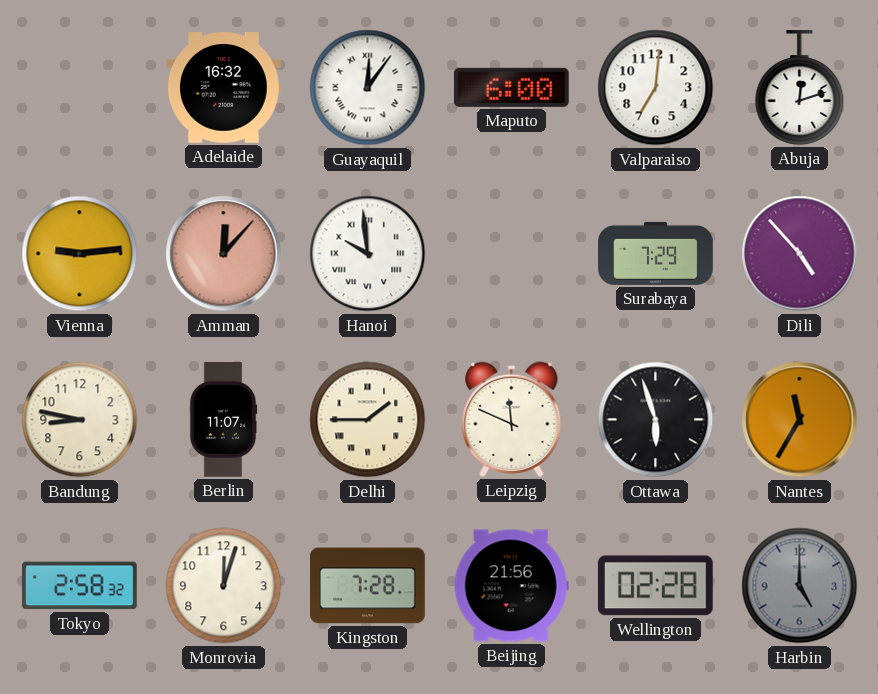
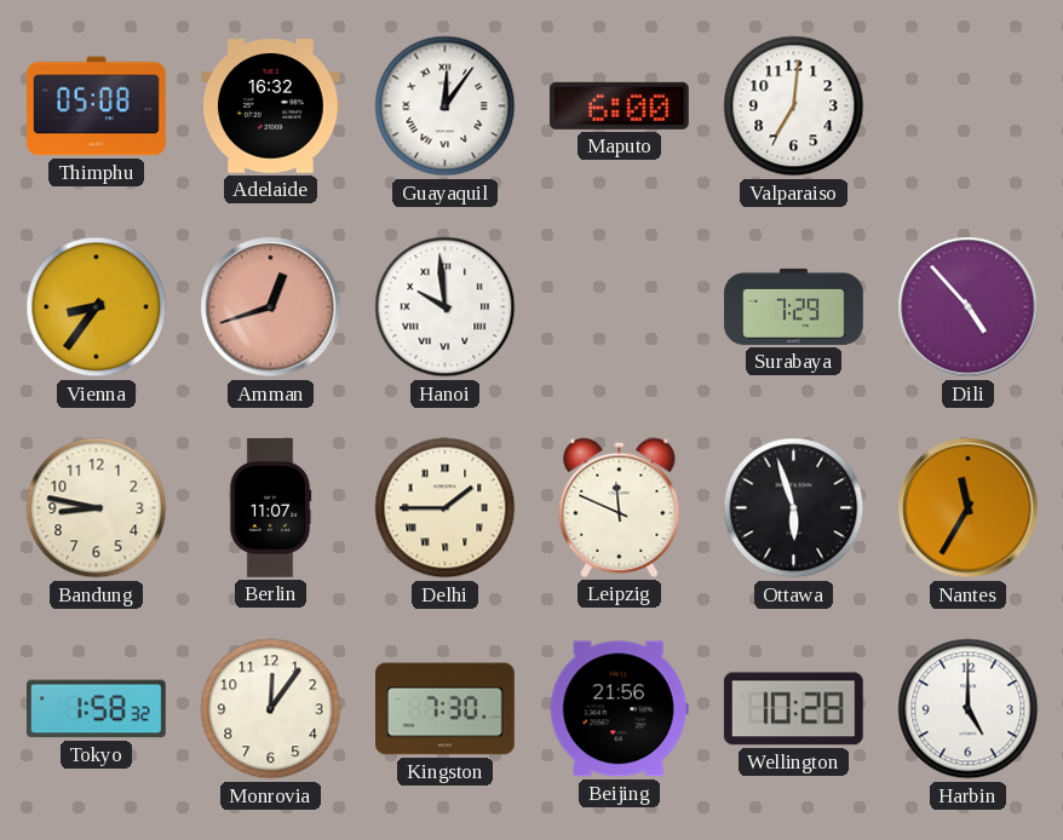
Thimphu: none -> 05:08
Abuja: 12:12 -> none
Vienna: 9:14 -> 8:36
Amman: 12:07 -> 12:42
Tokyo: 2:58 -> 1:58
Monrovia: 12:03 -> 12:06
Kingston: 7:28 -> 7:30
Wellington: 02:28 -> 10:28
Harbin dial: grey -> white
